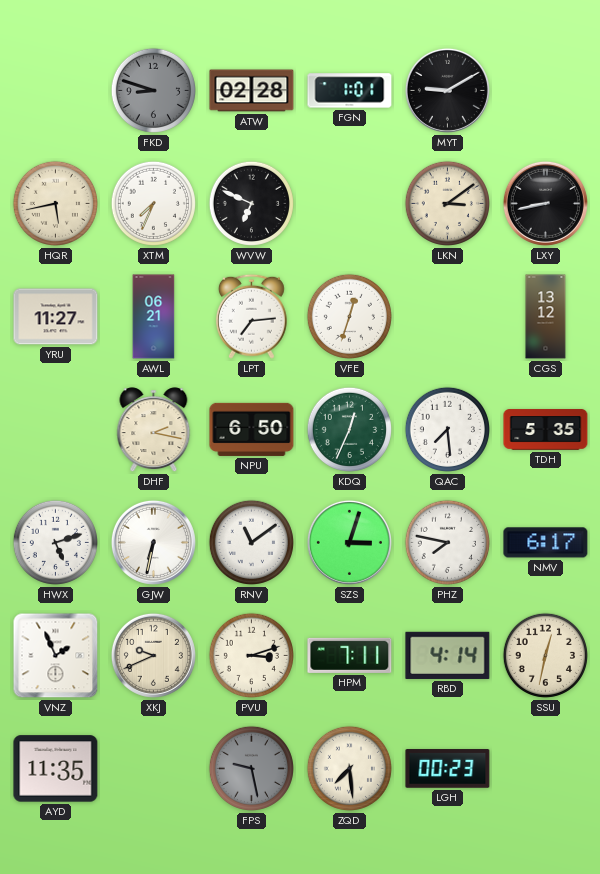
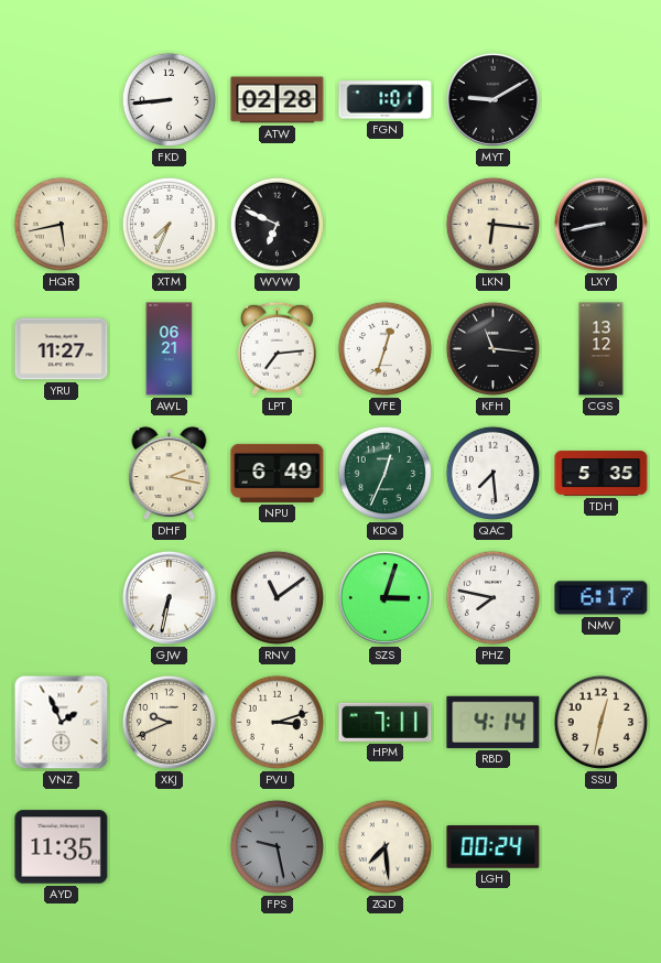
FKD: 8:48 -> 8:44
FKD dial: grey -> white
LKN: 3:09 -> 6:16
KFH: none -> 11:16
NPU: 6:50 -> 6:49
HWX: 5:12 -> none
LGH: 00:23 -> 00:24
